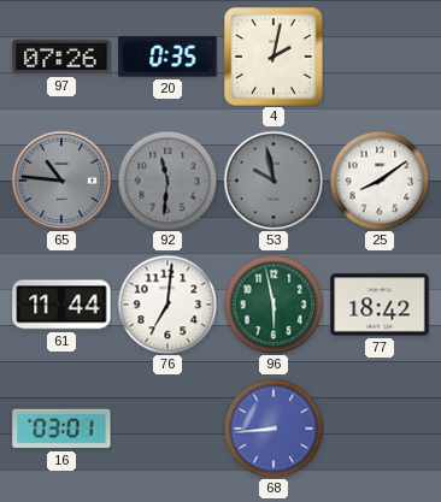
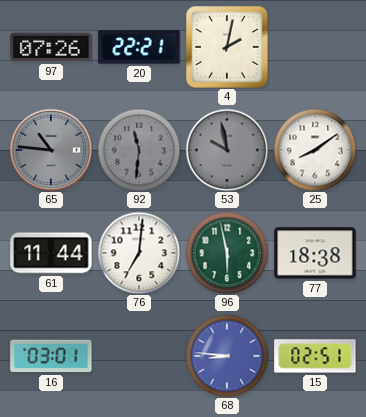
20: 0:35 -> 22:21
77: 18:42 -> 18:38
68: 8:44 -> 8:46
15: none -> 02:51
